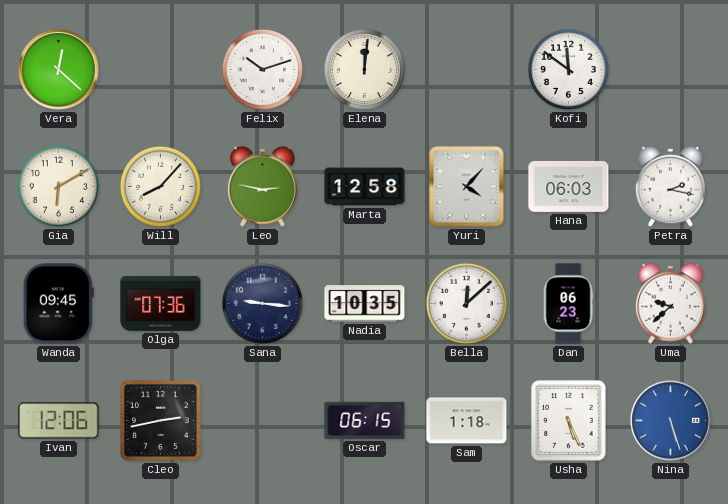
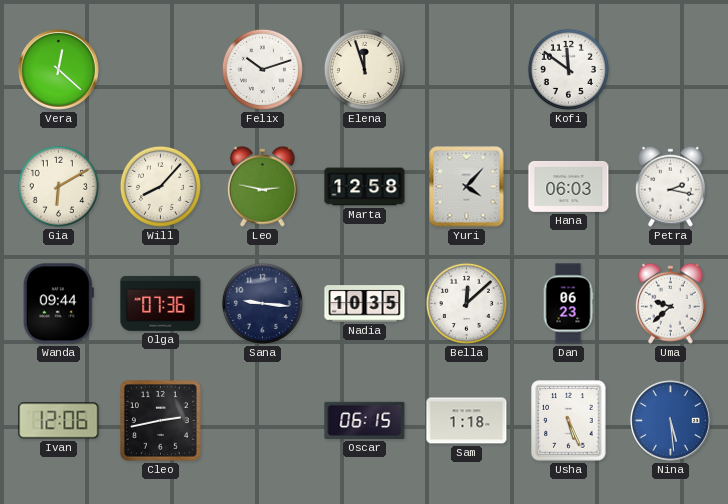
Elena: 12:01 -> 11:57
Wanda: 09:45 -> 09:44
Nina: 5:27 -> 5:29
